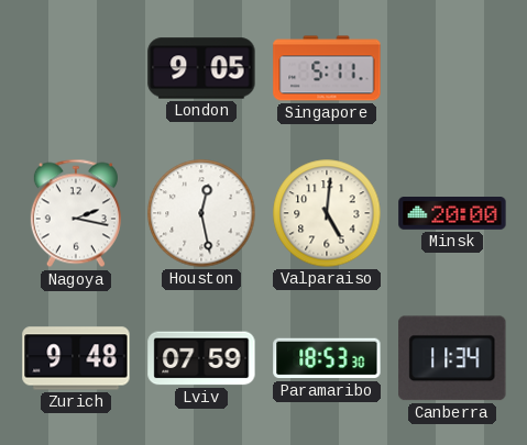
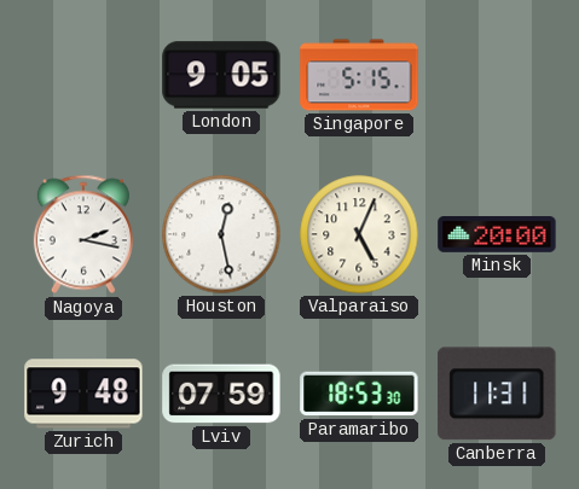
Singapore: 5:11 -> 5:15
Valparaiso: 5:01 -> 5:04
Canberra: 11:34 -> 11:31
